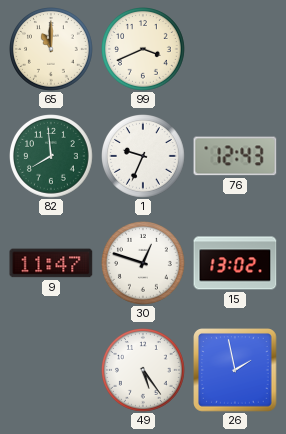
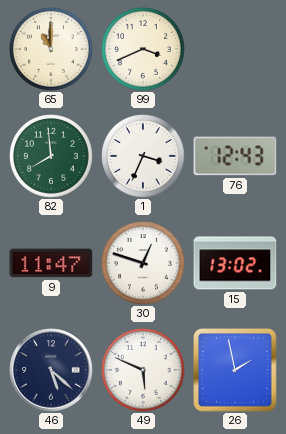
1: 9:34 -> 3:34
46: none -> 5:22
49: 5:24 -> 5:49
